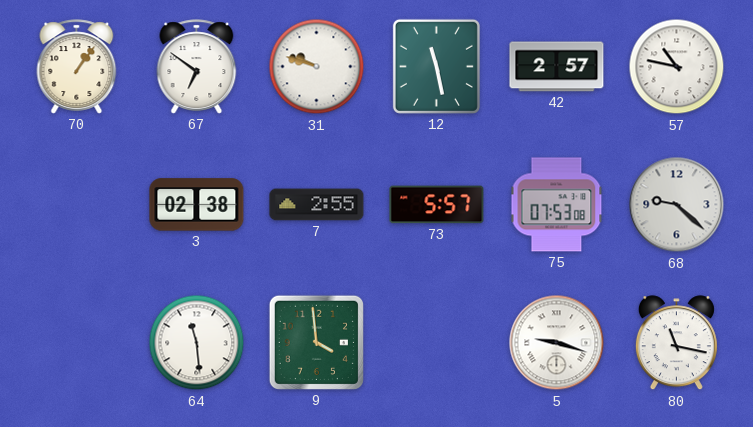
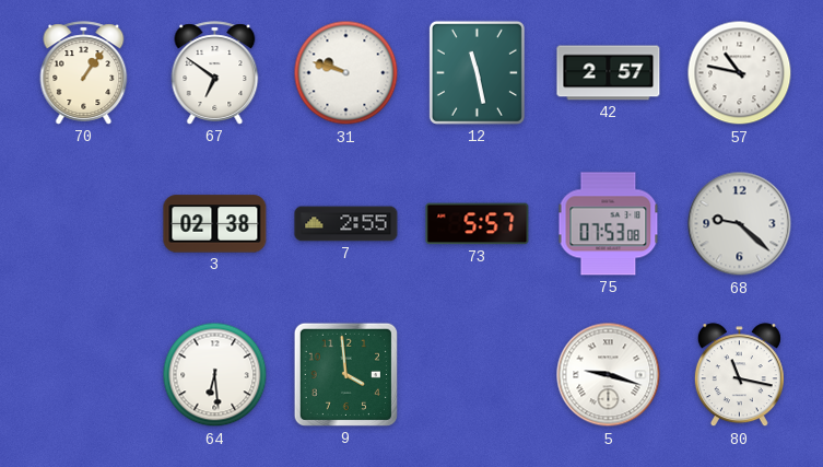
64: 11:29 -> 6:29
